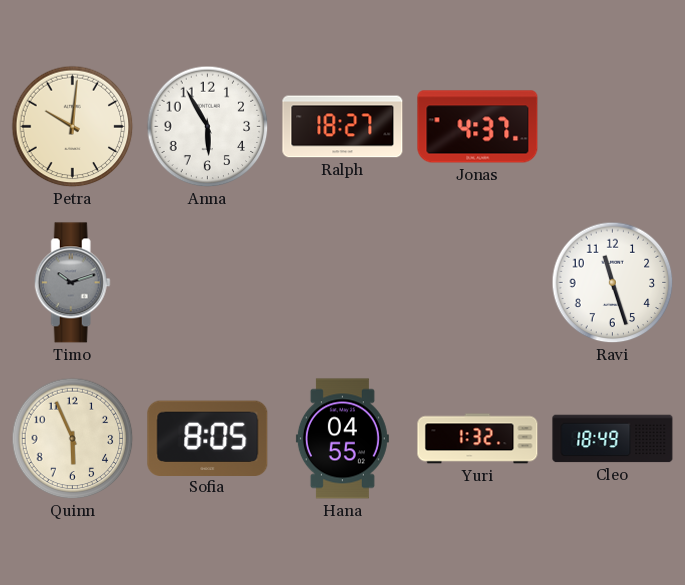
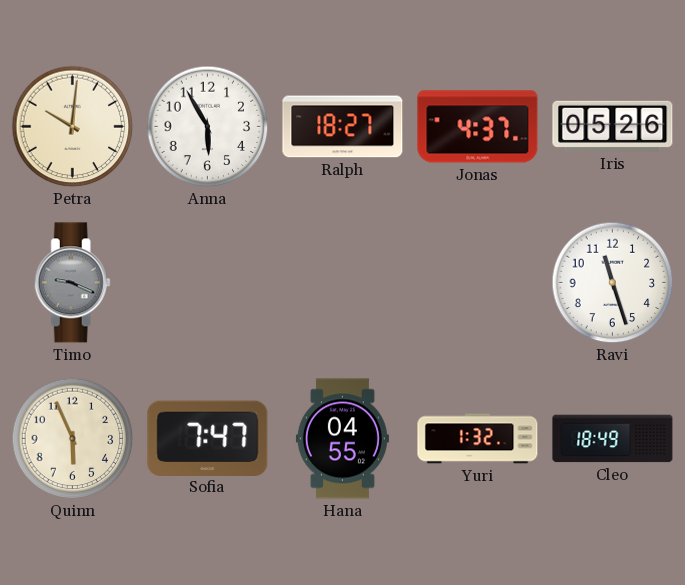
Iris: none -> 05:26
Timo: 10:12 -> 9:19
Sofia: 8:05 -> 7:47
